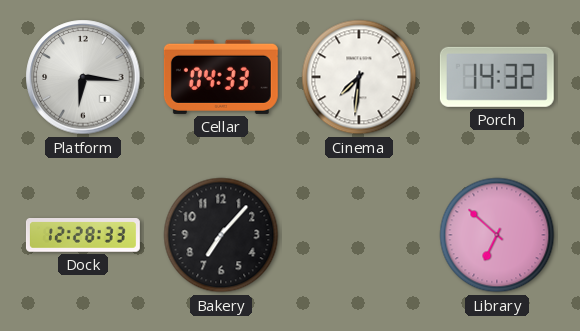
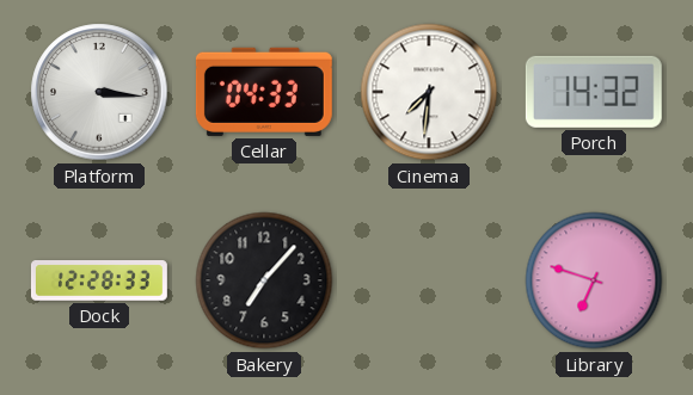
Platform: 6:16 -> 3:16
Library: 6:52 -> 6:48
